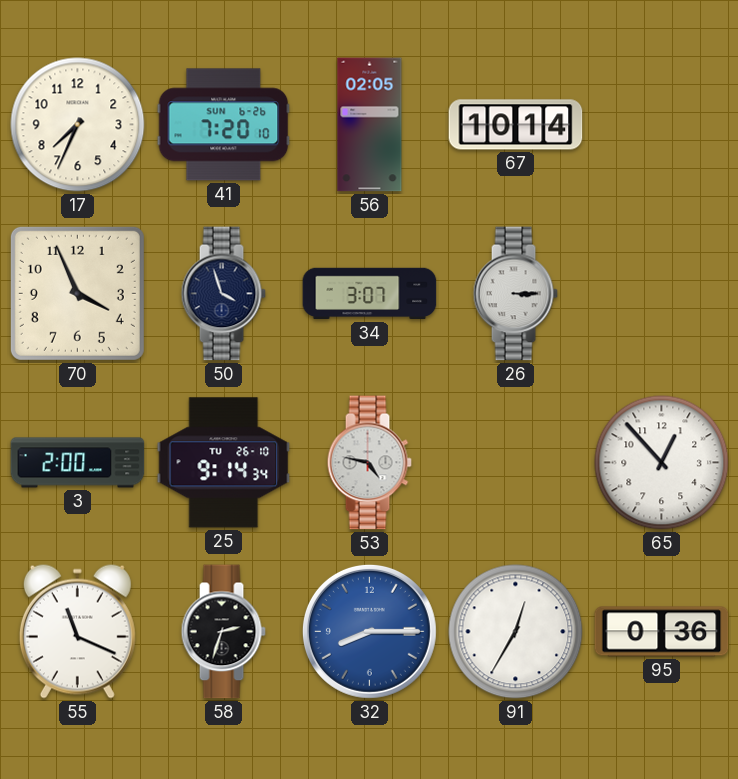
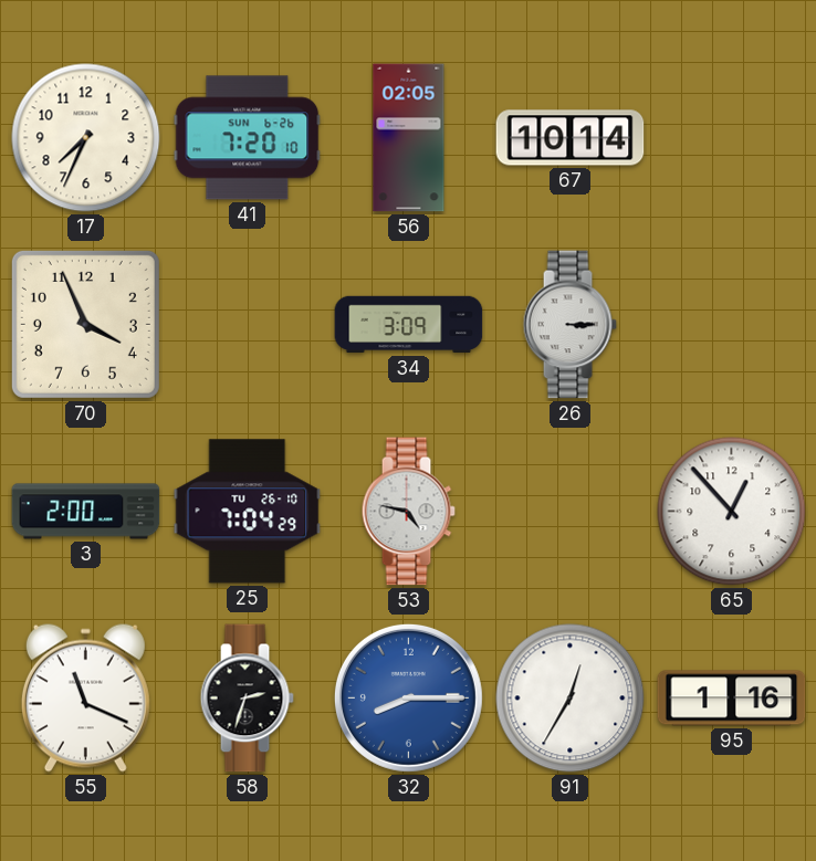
50: 3:57 -> none
34: 3:07 -> 3:09
25: 9:14 -> 7:04
95: 0:36 -> 1:16
